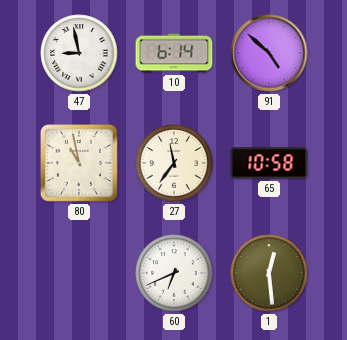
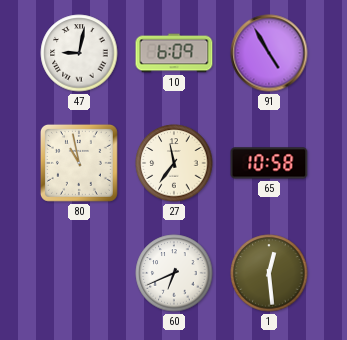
47: 8:58 -> 9:02
10: 6:14 -> 6:09
91: 4:52 -> 4:55
